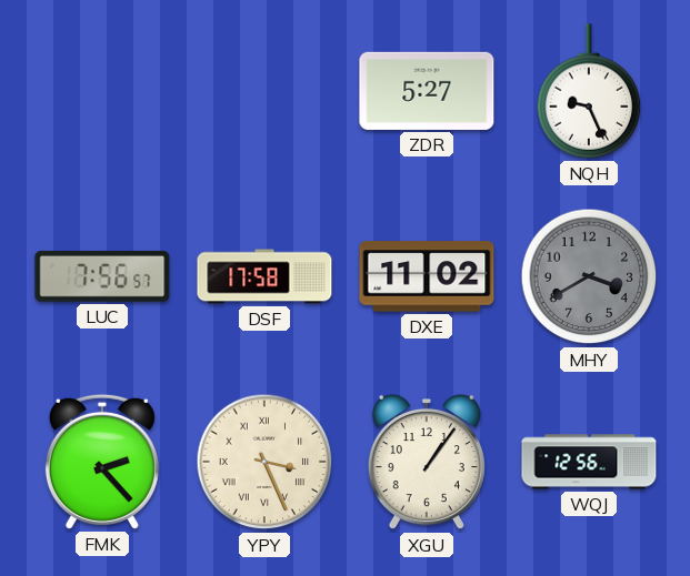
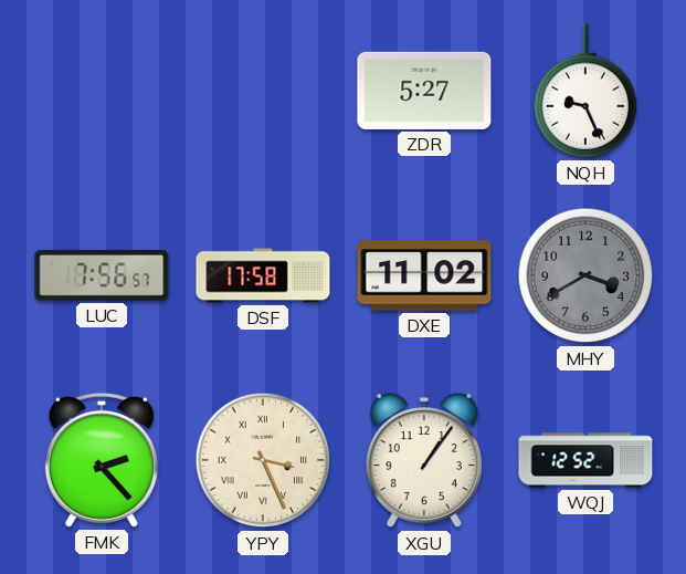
WQJ: 12:56 -> 12:52
